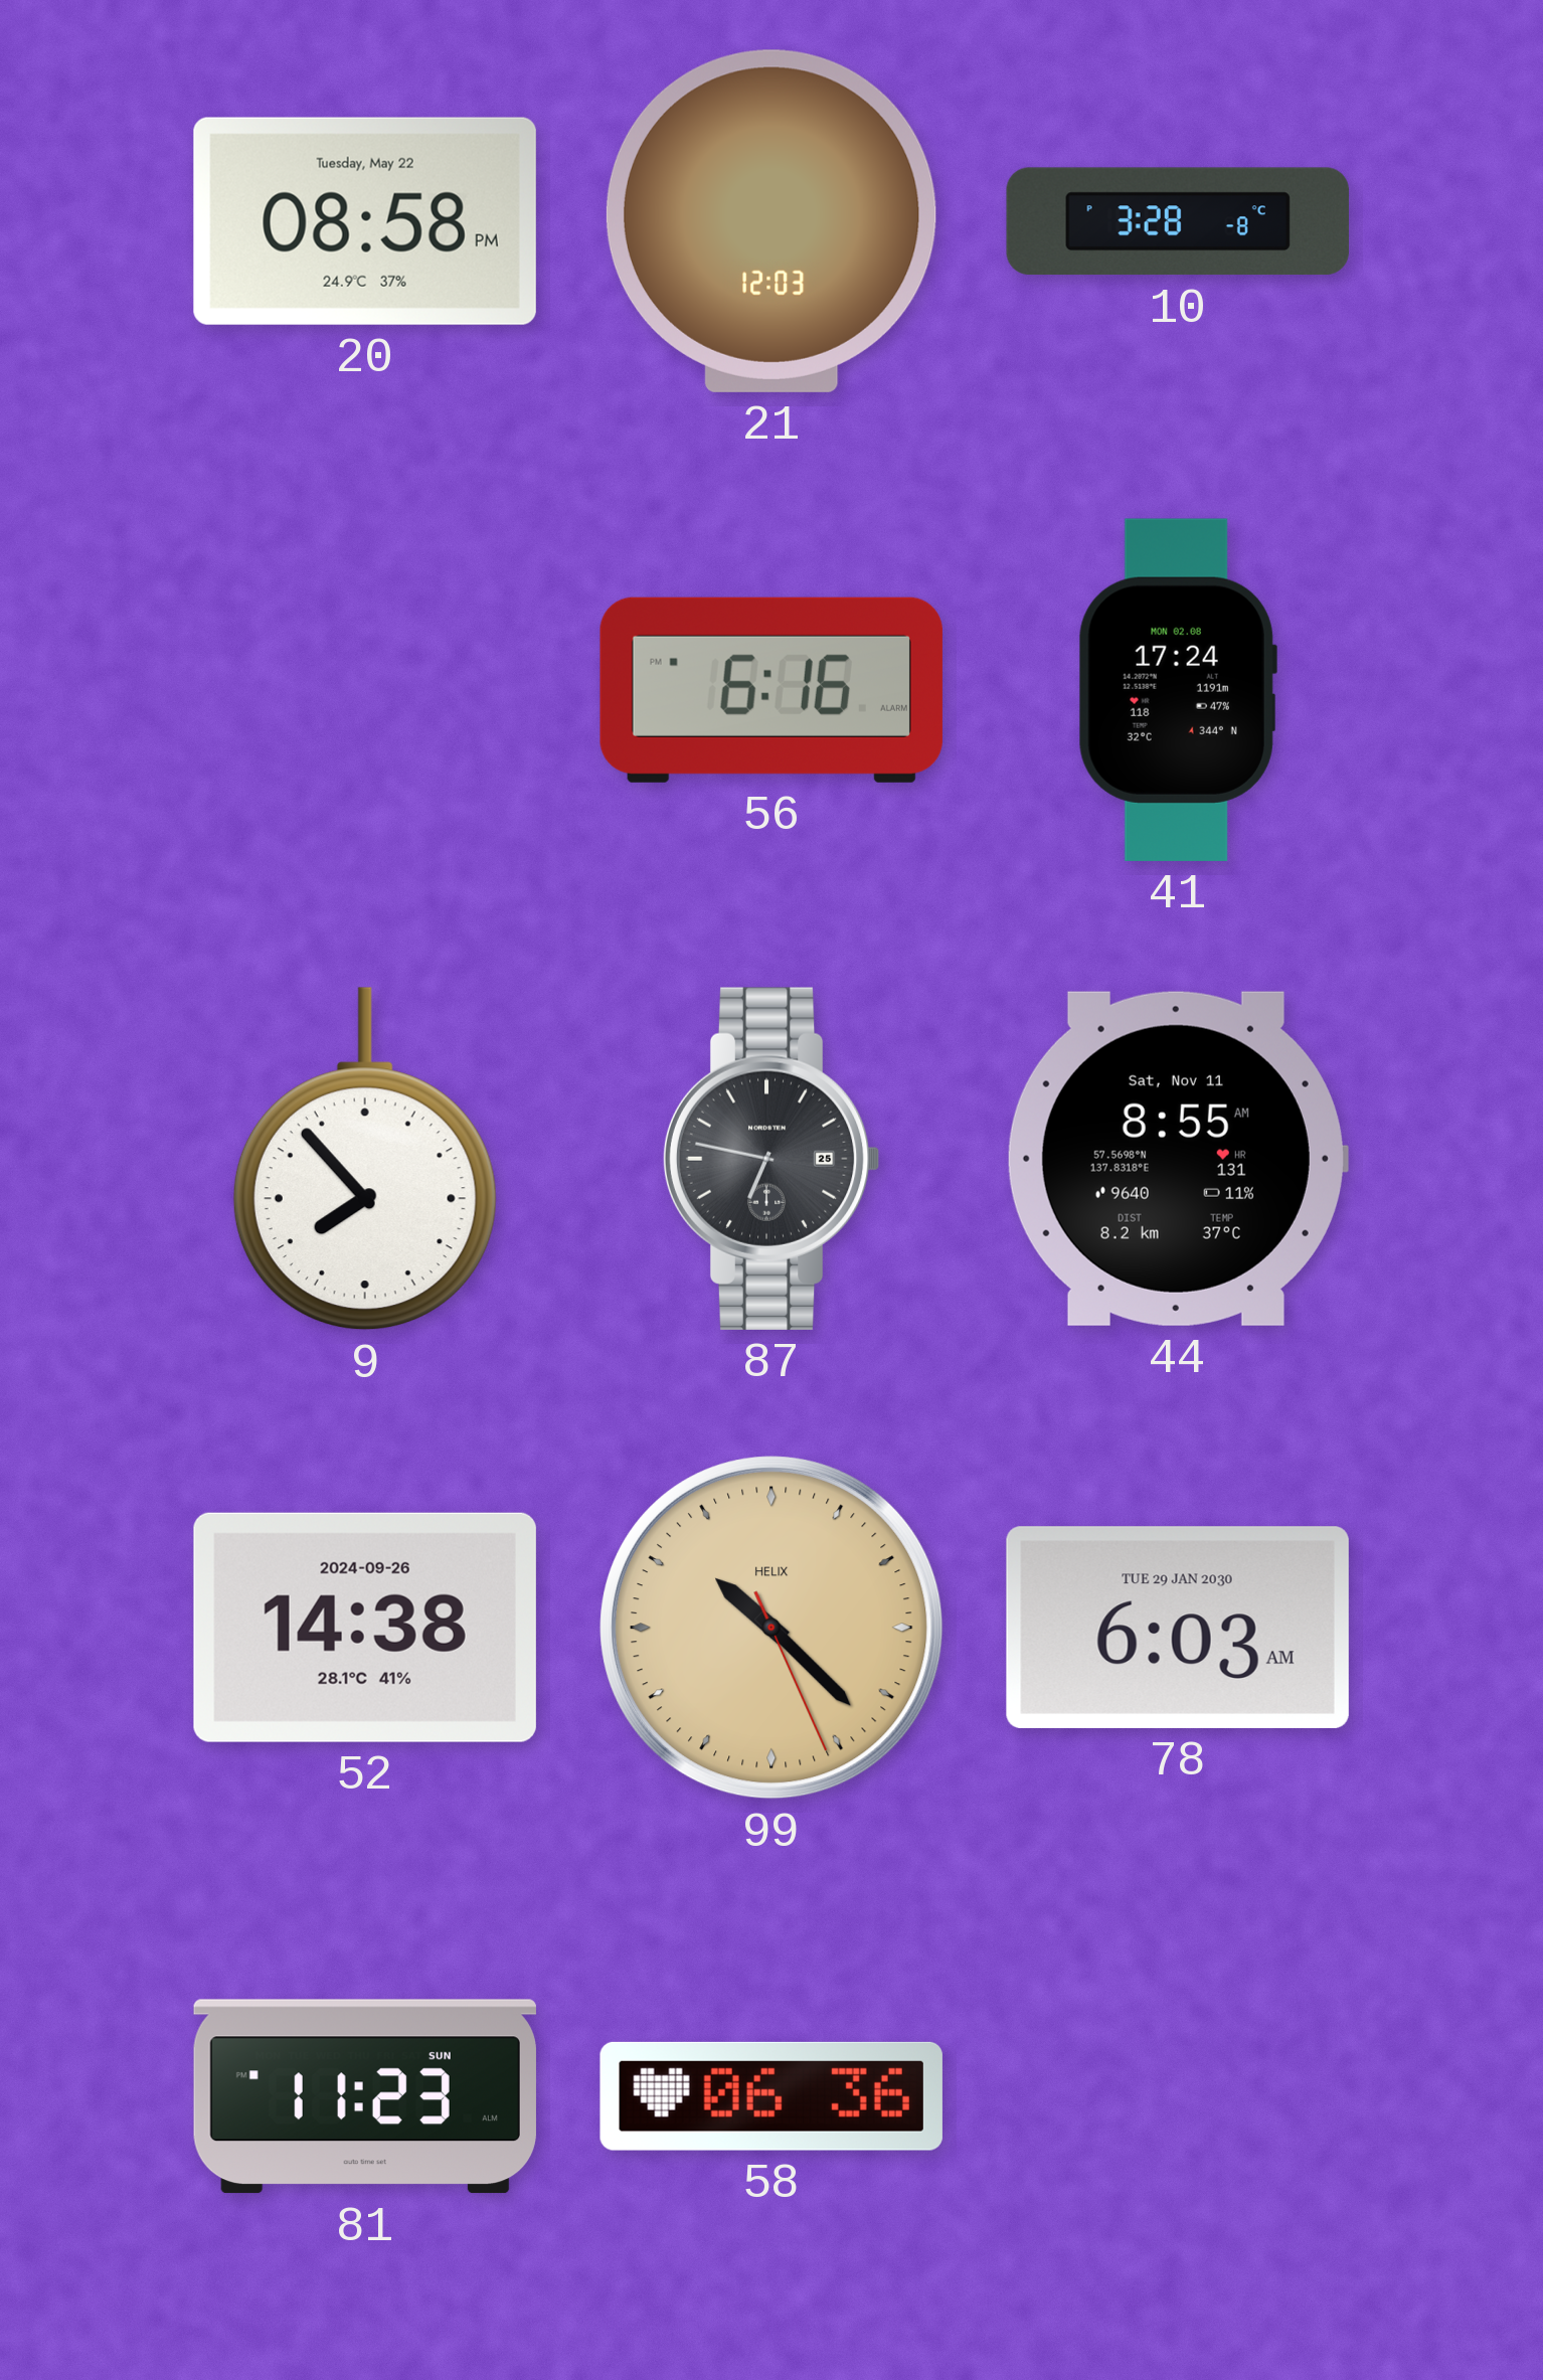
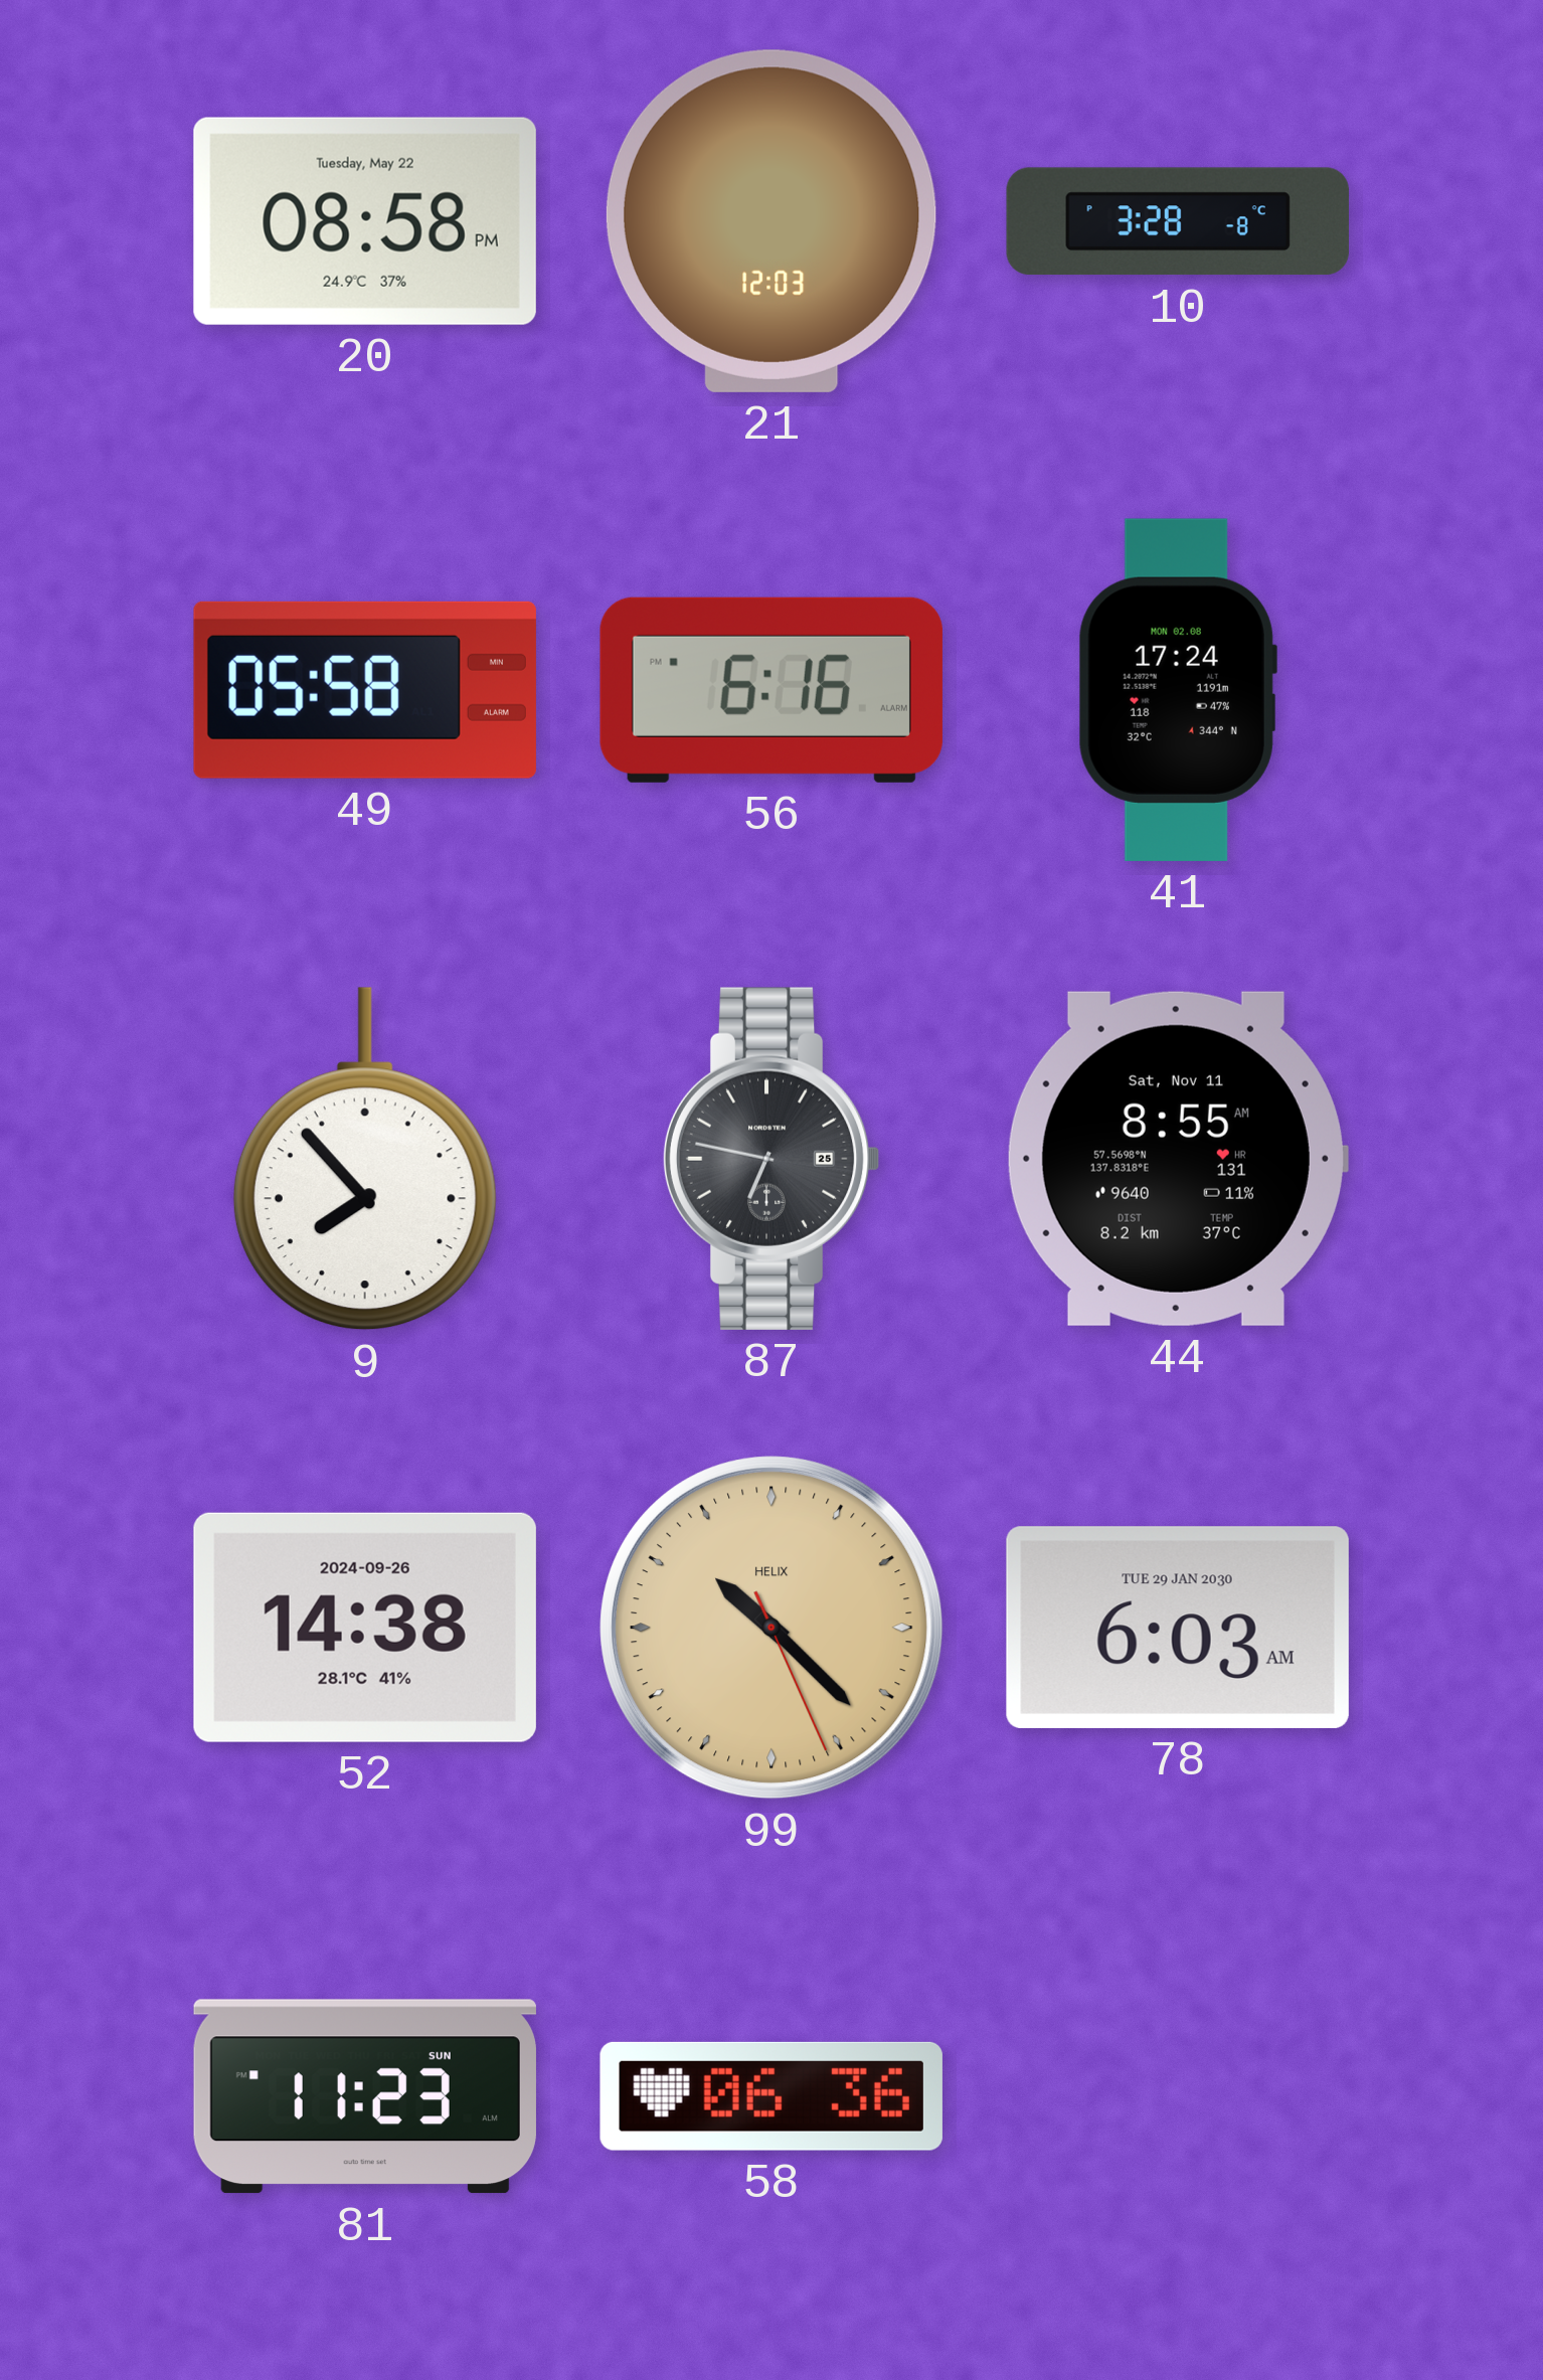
49: none -> 05:58
